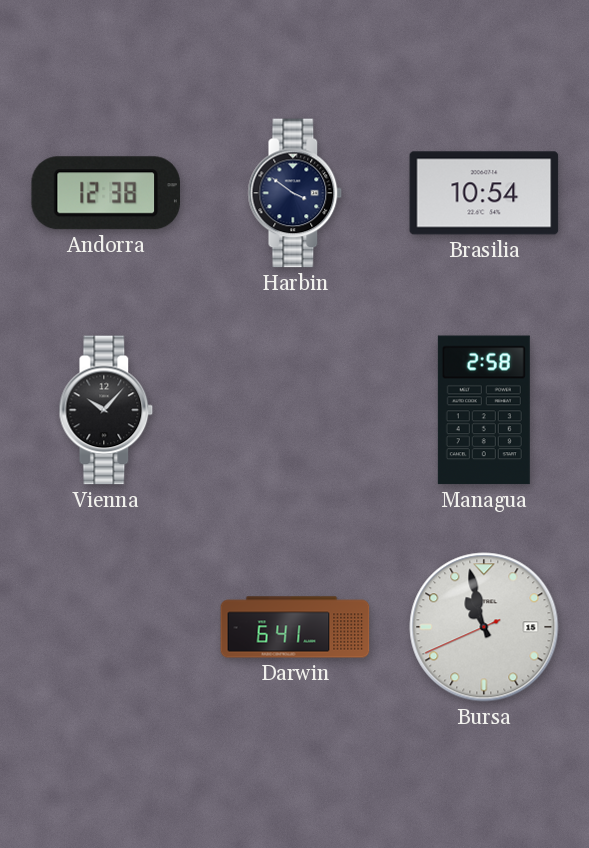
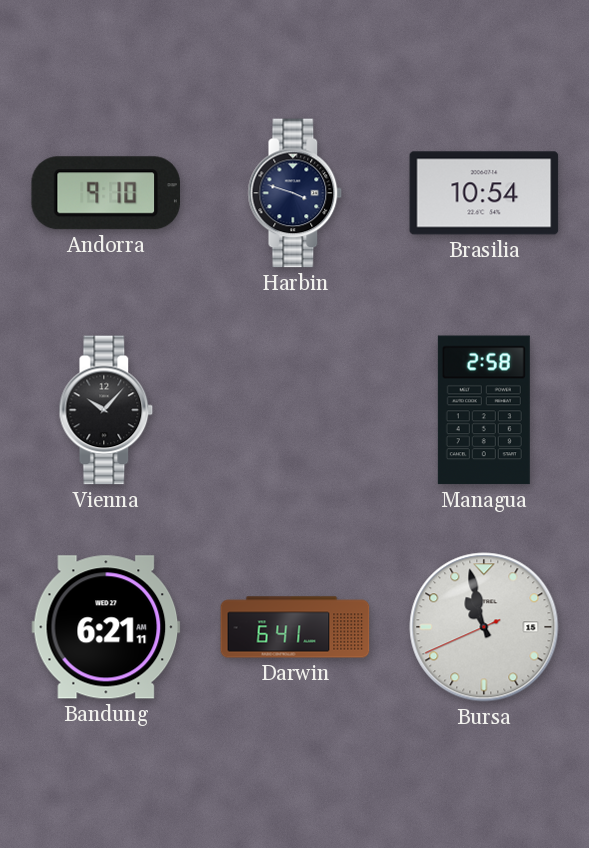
Andorra: 12:38 -> 9:10
Harbin: 3:51 -> 3:48
Bandung: none -> 6:21
